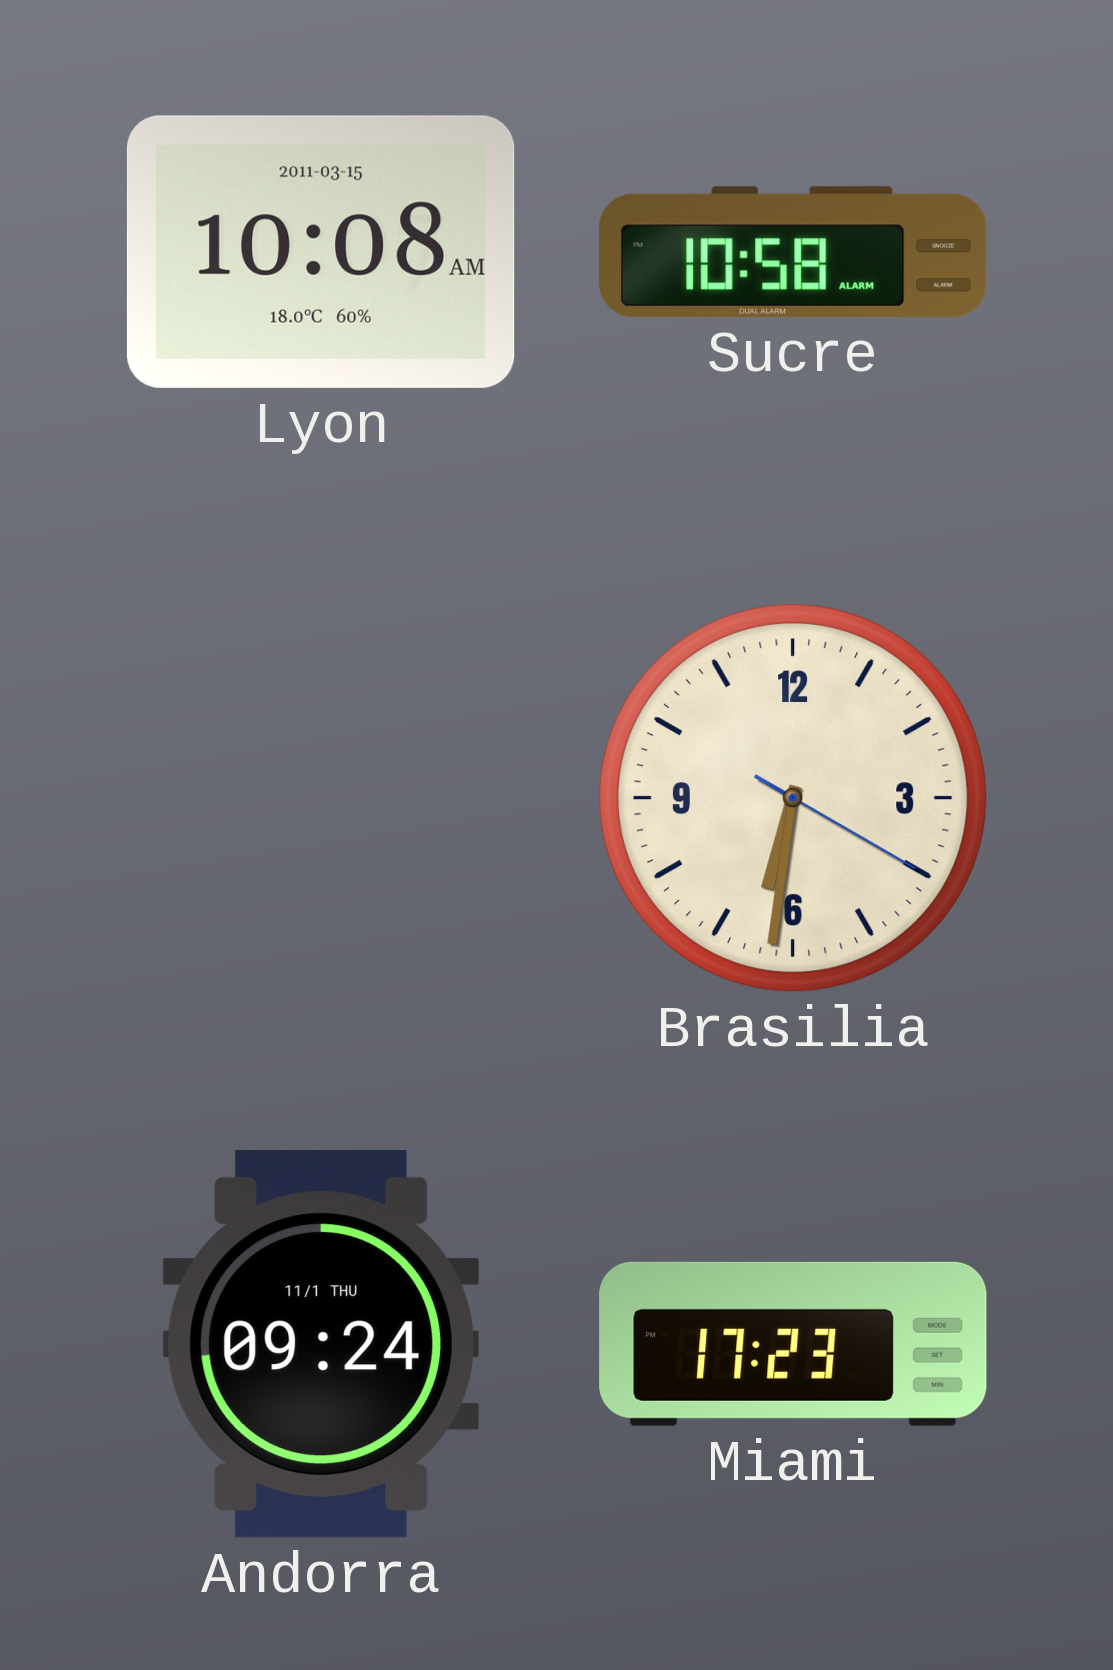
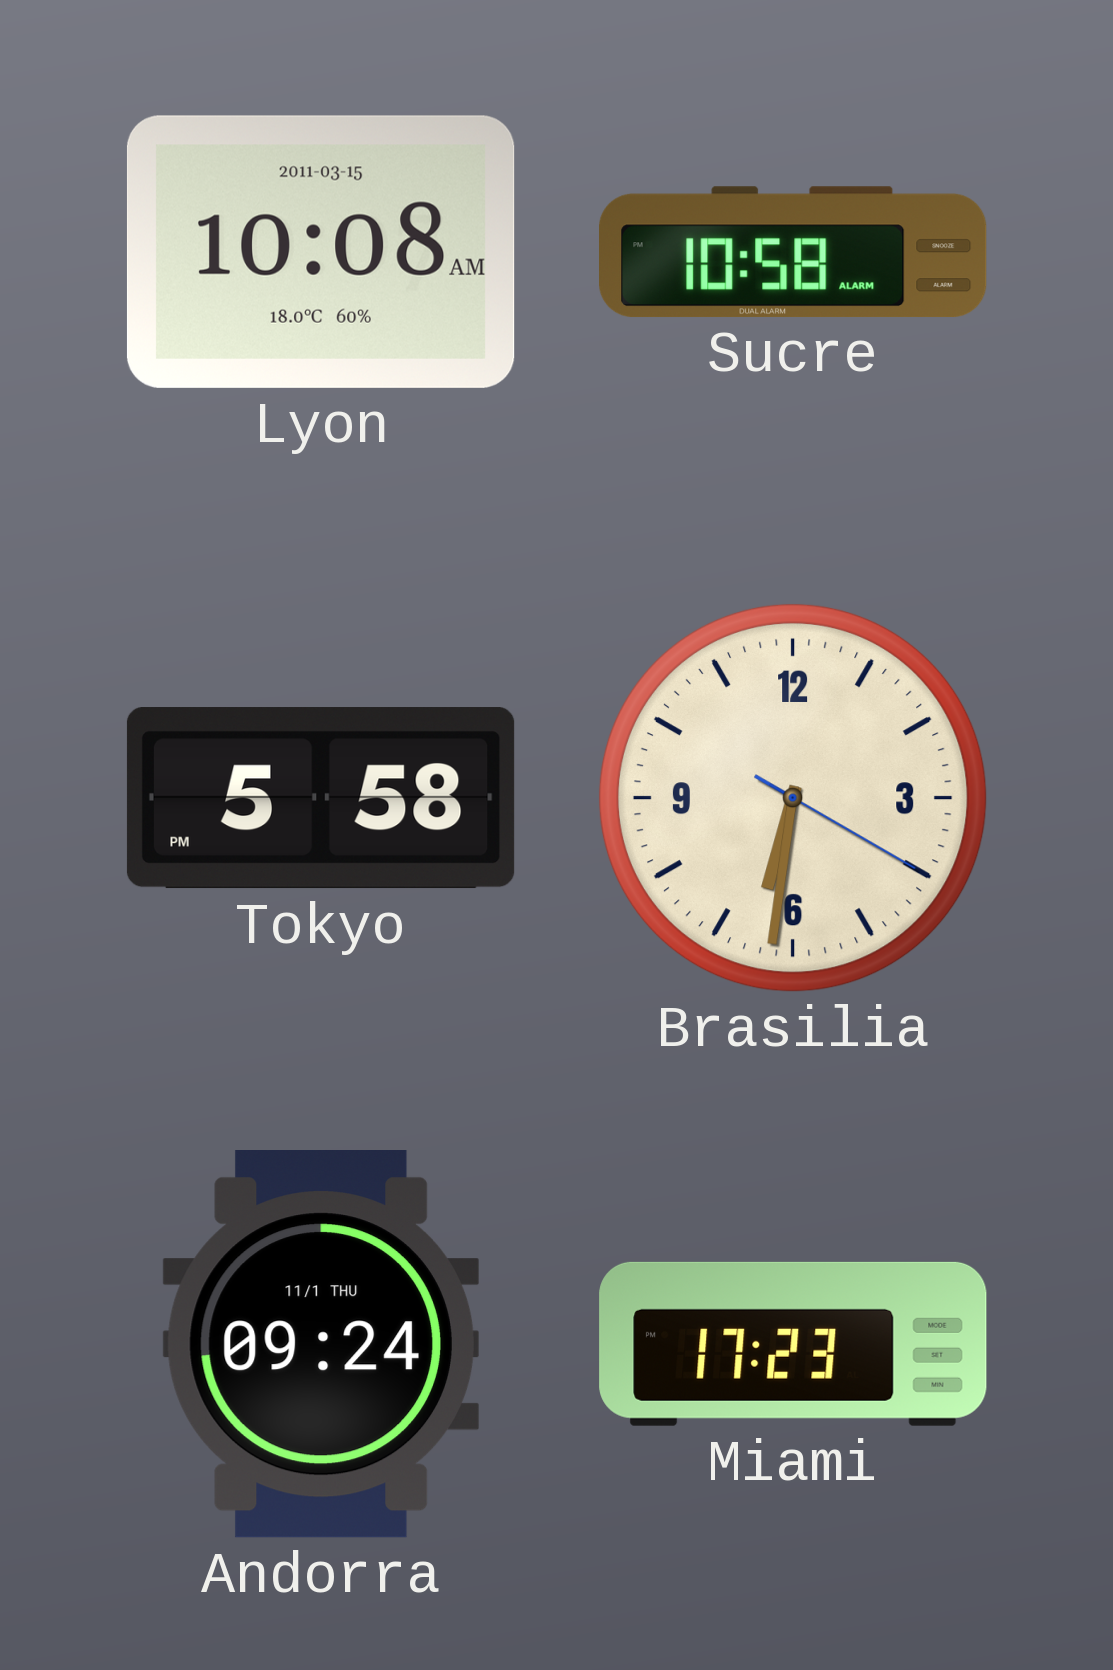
Tokyo: none -> 5:58
